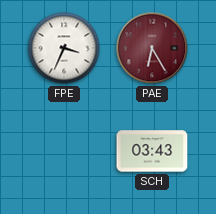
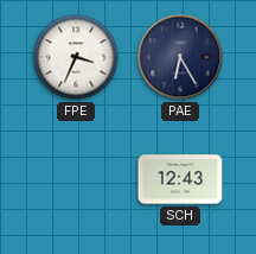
PAE dial: burgundy -> navy
SCH: 03:43 -> 12:43
